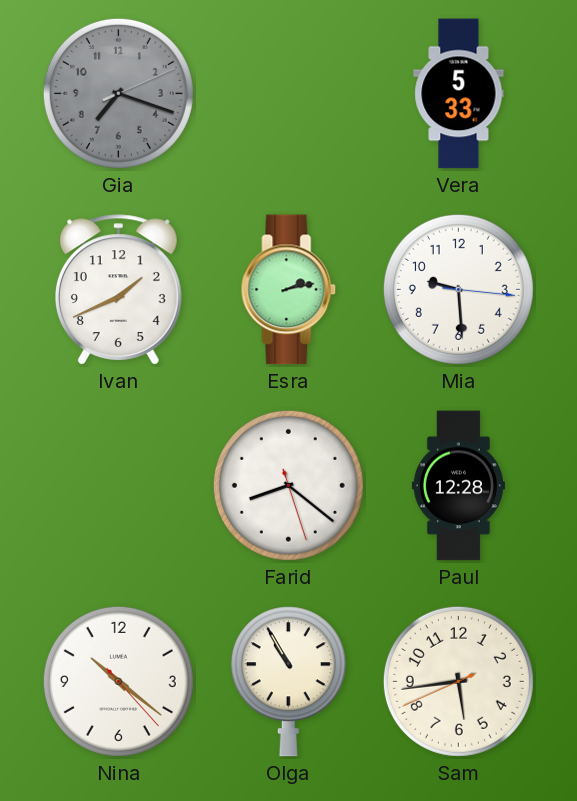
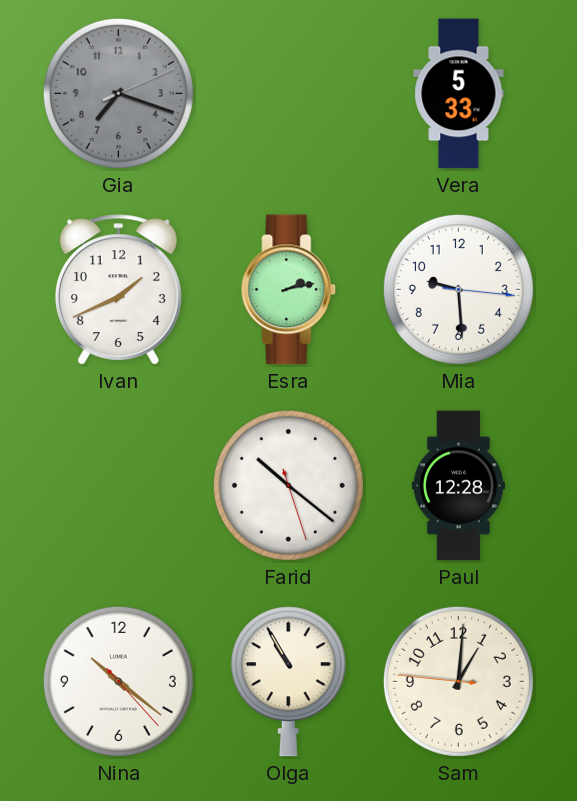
Farid: 8:21 -> 10:21
Sam: 5:43 -> 1:00
